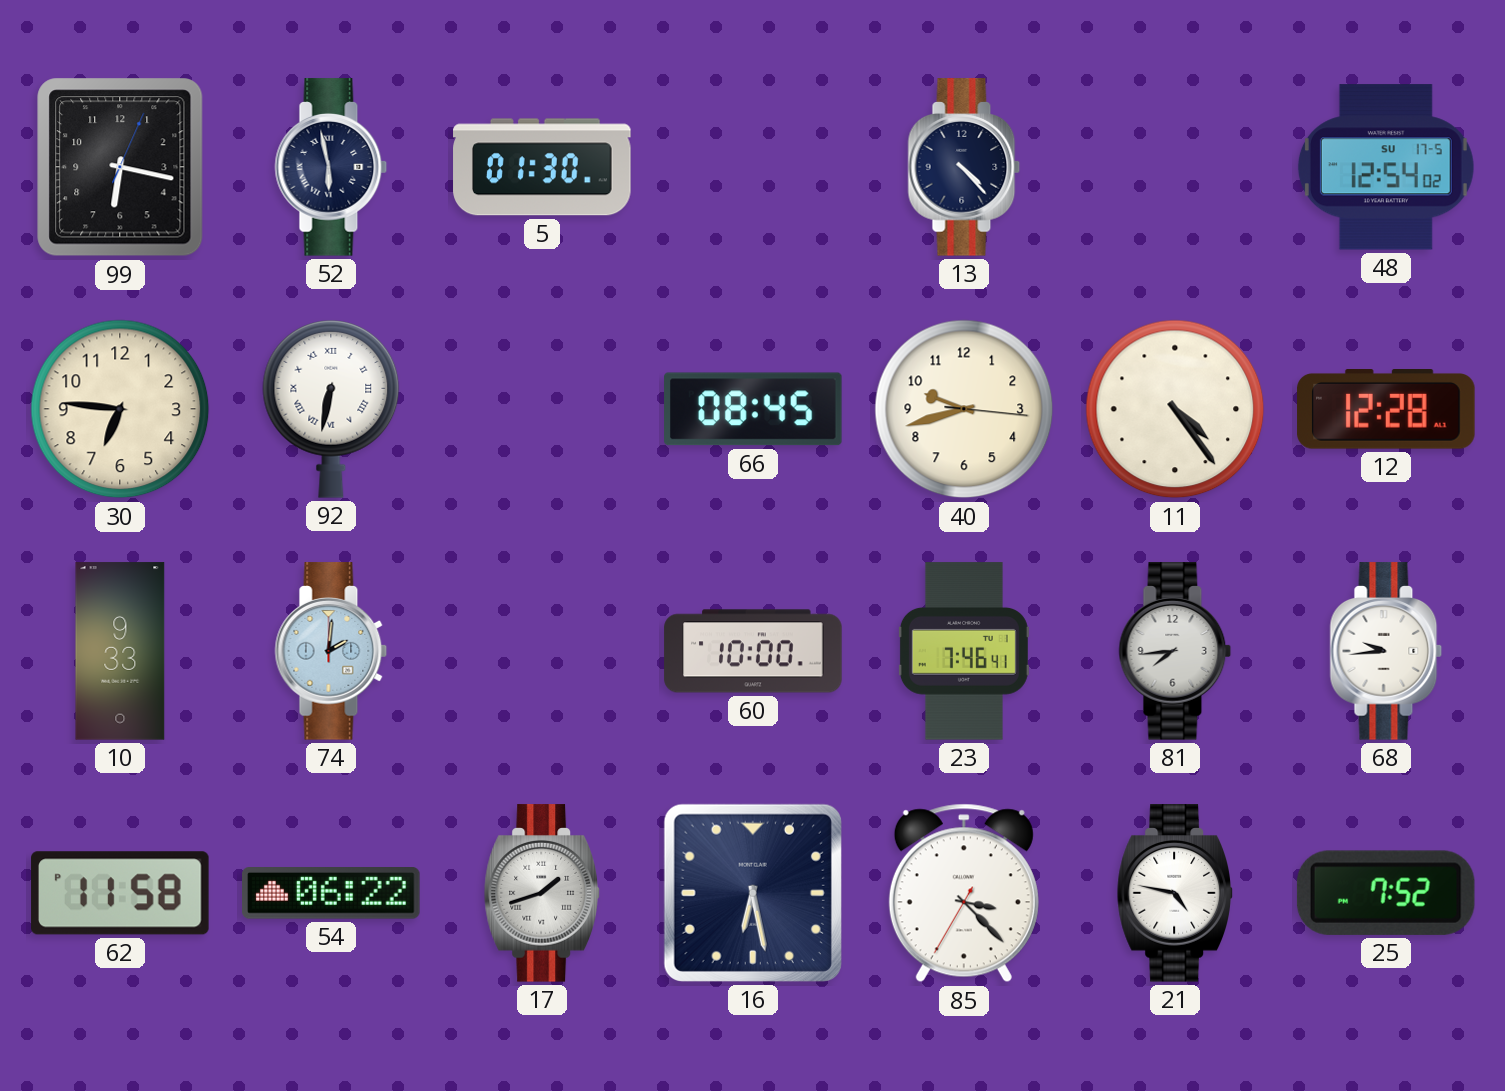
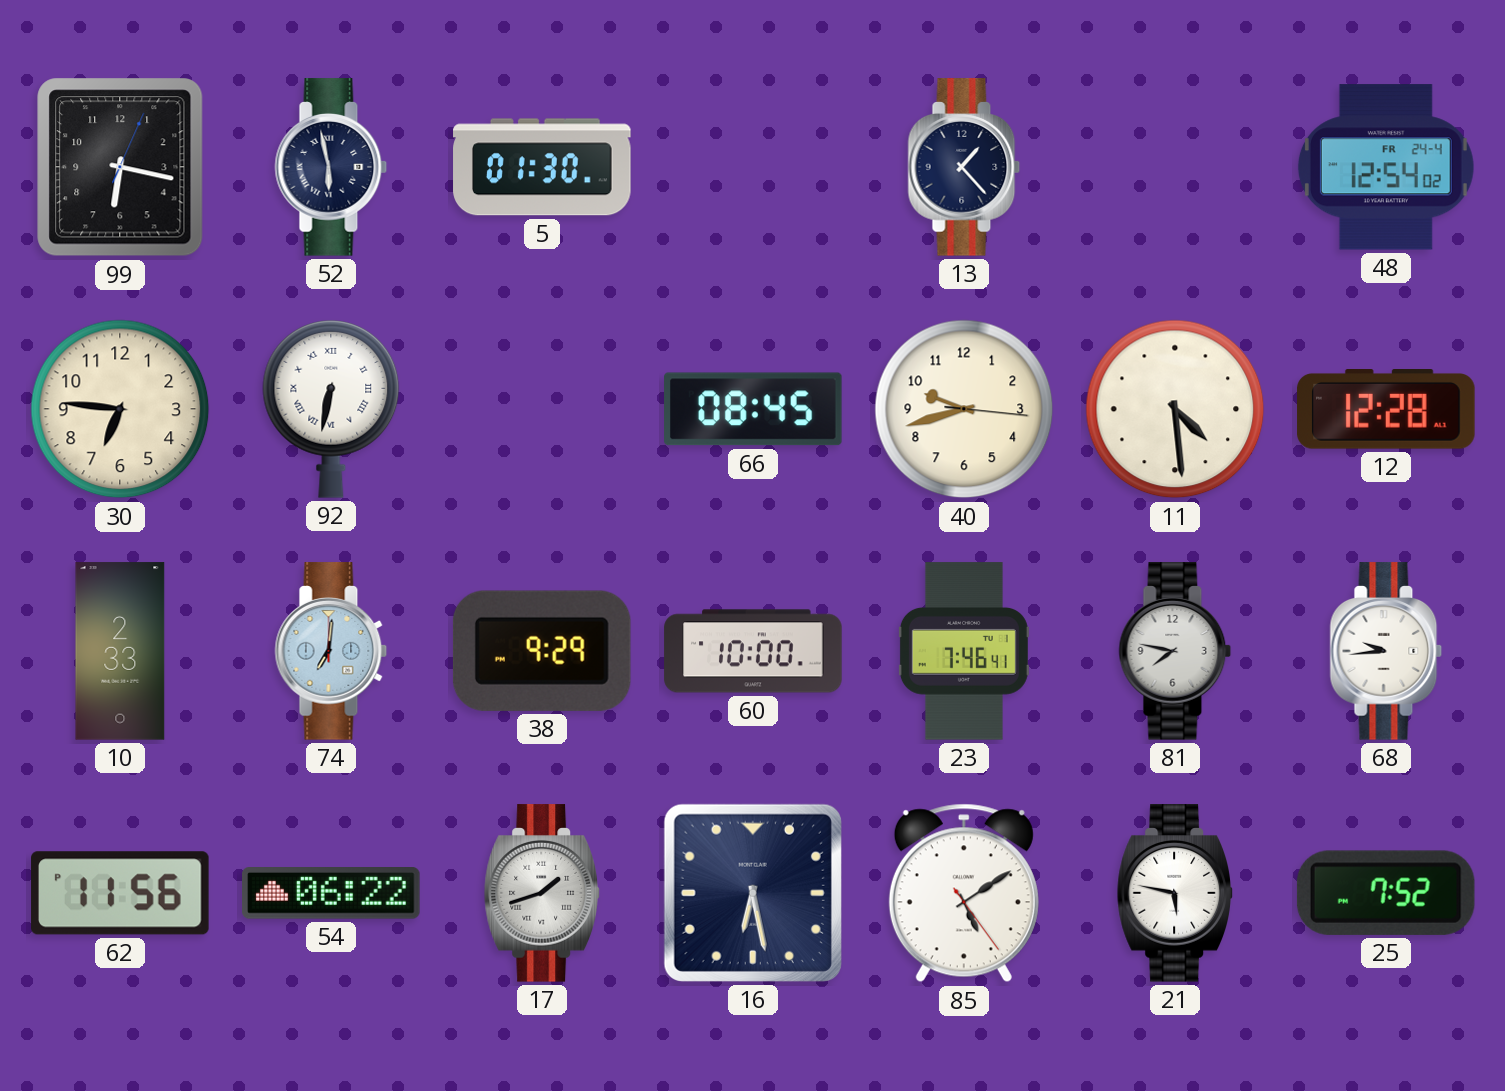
13: 4:23 -> 1:23
48 date: SU 17-5 -> FR 24-4
11: 4:24 -> 4:29
10: 9:33 -> 2:33
74: 2:01 -> 7:01
38: none -> 9:29
81: 7:44 -> 7:47
62: 11:58 -> 11:56
85: 3:22 -> 5:09
21: 4:47 -> 5:47
